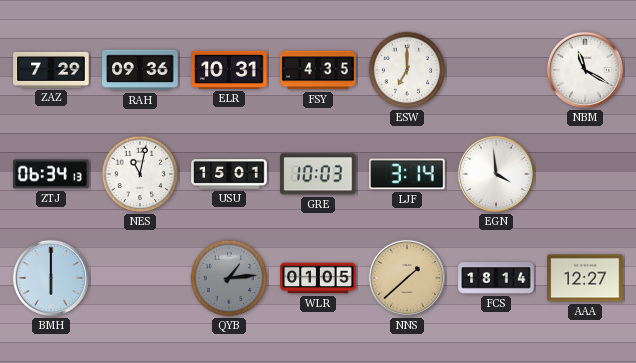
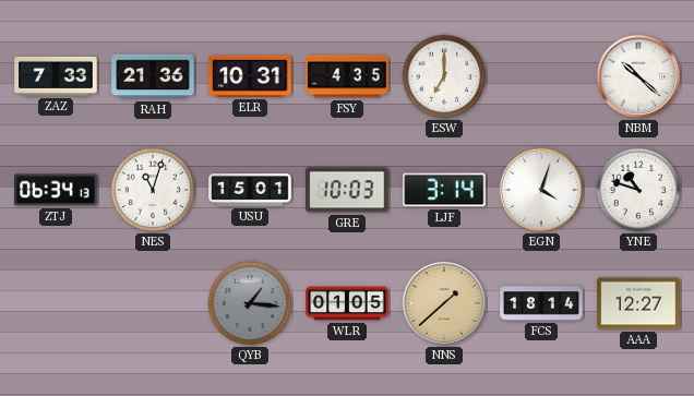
ZAZ: 7:29 -> 7:33
RAH: 09:36 -> 21:36
NBM: 11:20 -> 10:22
NES: 11:02 -> 11:03
EGN: 3:59 -> 4:03
YNE: none -> 10:48
BMH: 6:00 -> none
QYB: 1:14 -> 1:16
